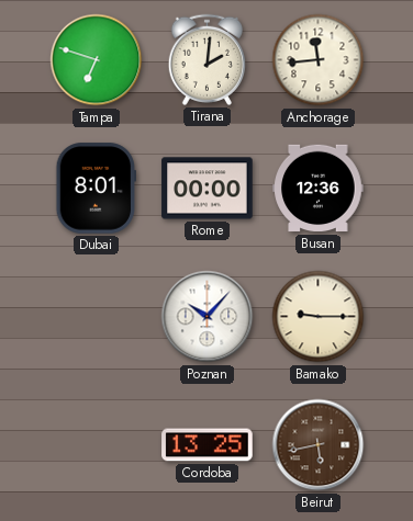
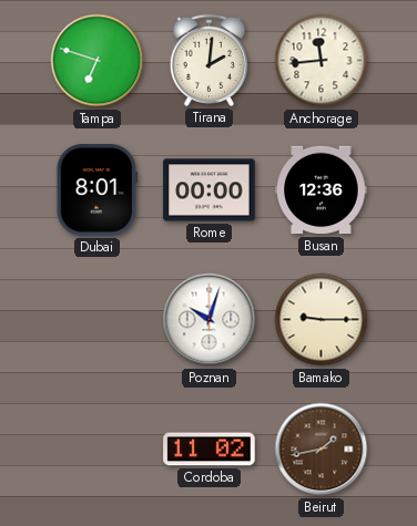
Poznan: 10:07 -> 10:03
Cordoba: 13:25 -> 11:02
Beirut: 5:43 -> 1:43
